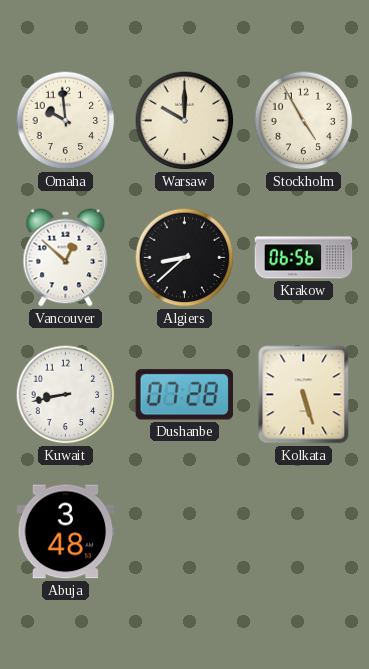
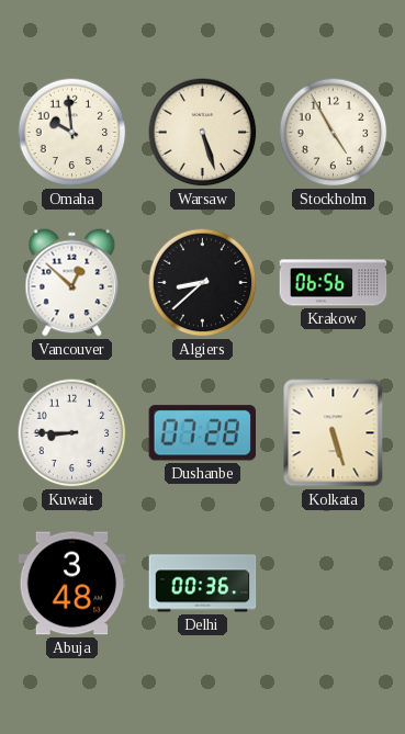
Warsaw: 10:00 -> 5:27
Kuwait: 8:43 -> 8:45
Delhi: none -> 00:36
